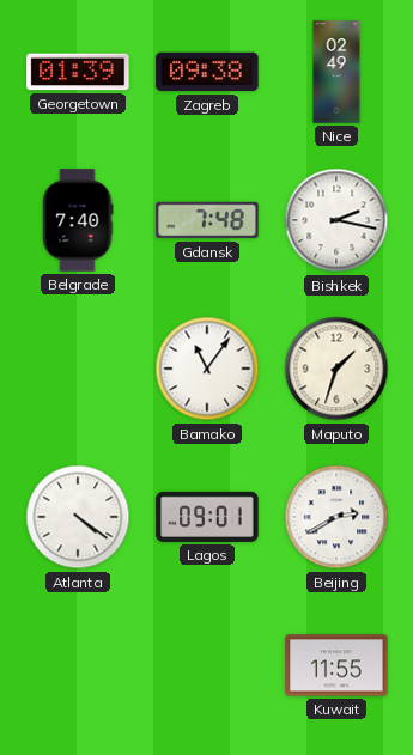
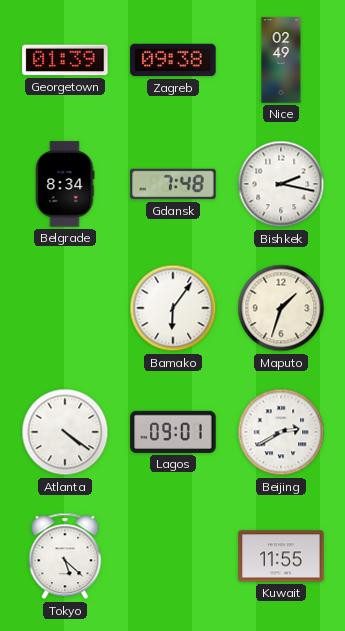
Belgrade: 7:40 -> 8:34
Bamako: 11:06 -> 6:06
Tokyo: none -> 5:22
